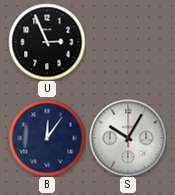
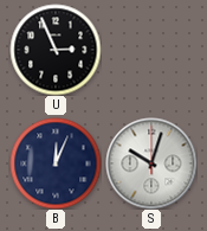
B: 12:06 -> 12:04
S: 10:05 -> 10:03
